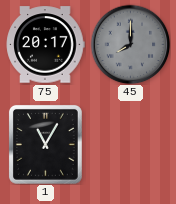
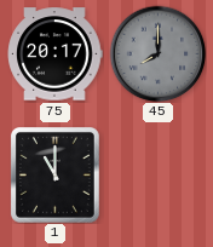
1: 11:05 -> 11:00
